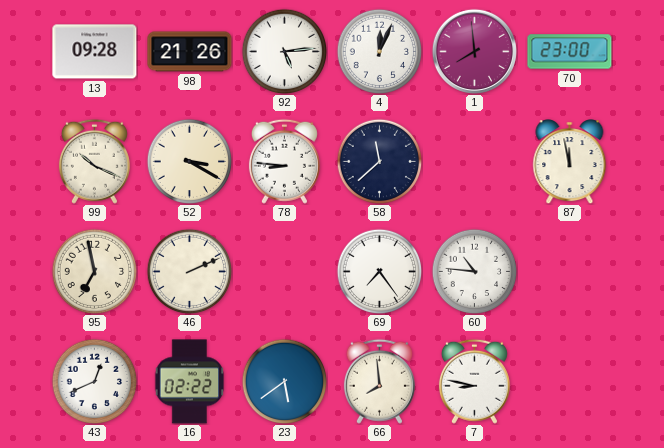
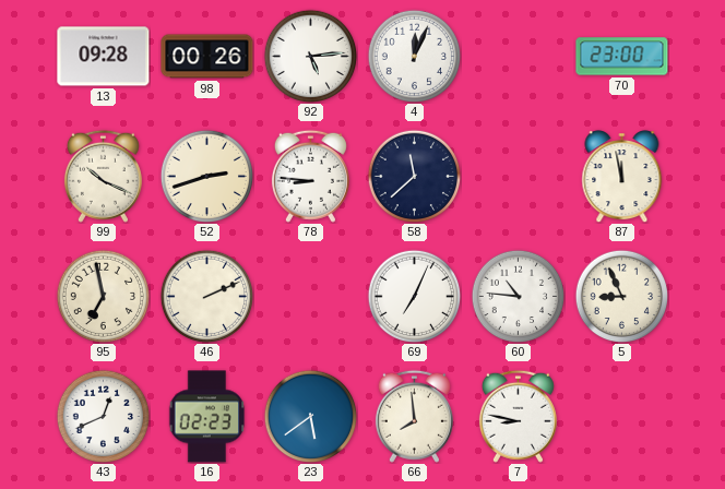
98: 21:26 -> 00:26
1: 7:59 -> none
52: 3:20 -> 2:42
69: 7:24 -> 7:04
5: none -> 8:56
16: 02:22 -> 02:23
